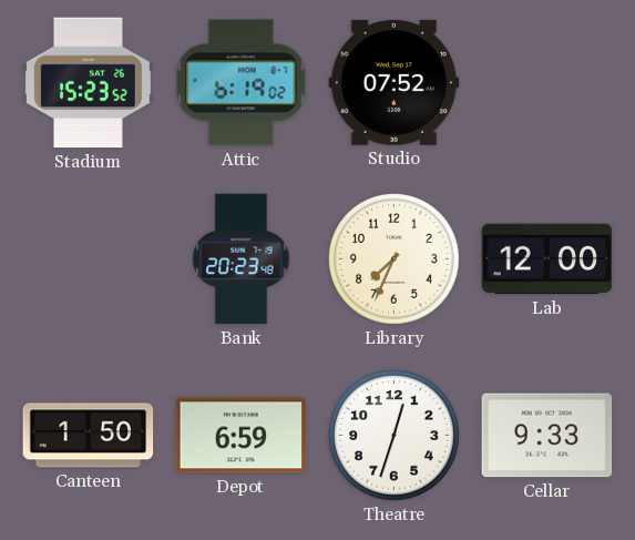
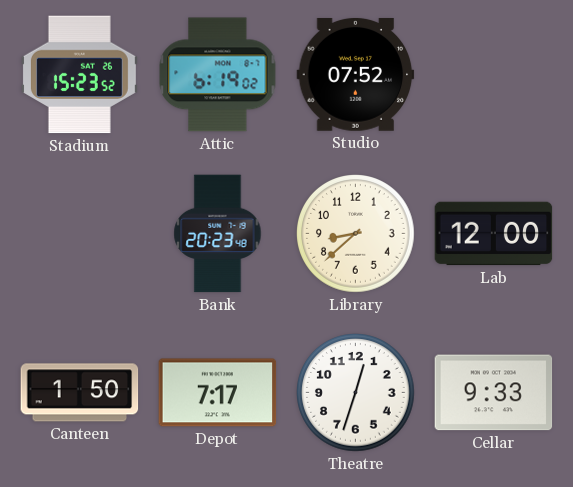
Library: 7:34 -> 8:38
Depot: 6:59 -> 7:17
